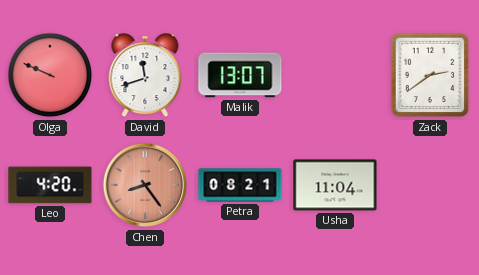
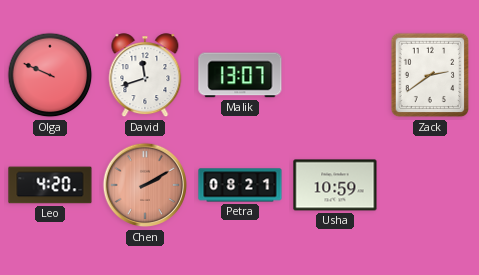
Chen: 8:24 -> 2:10
Usha: 11:04 -> 10:59
